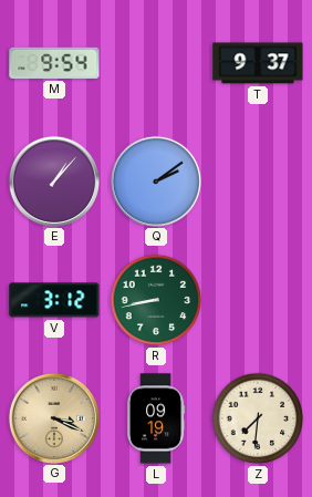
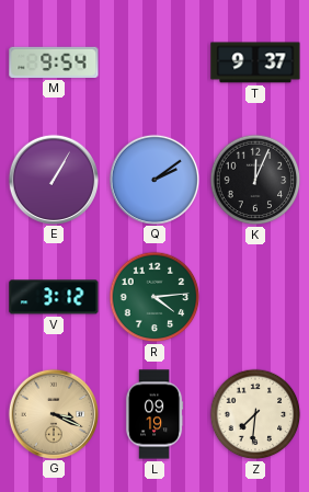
E: 1:07 -> 1:05
K: none -> 12:04
R: 8:43 -> 4:14
